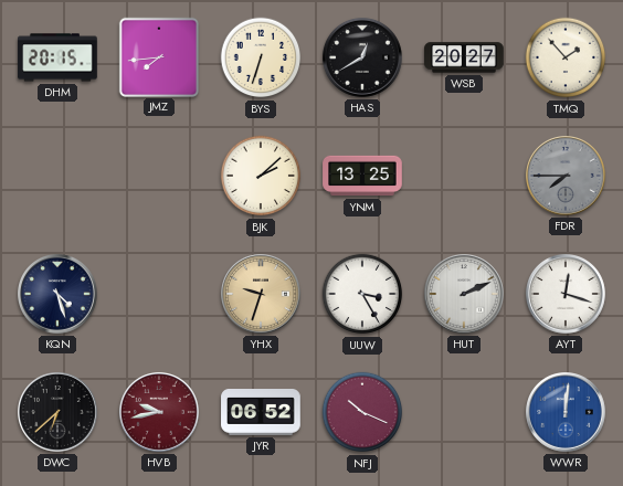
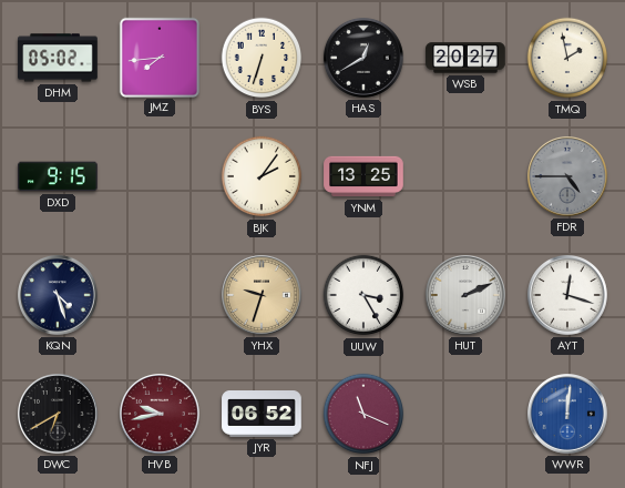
DHM: 20:15 -> 05:02
TMQ: 1:53 -> 1:58
DXD: none -> 9:15
BJK: 2:08 -> 2:06
FDR: 7:45 -> 4:45
DWC: 6:38 -> 6:40
NFJ: 10:19 -> 11:19
